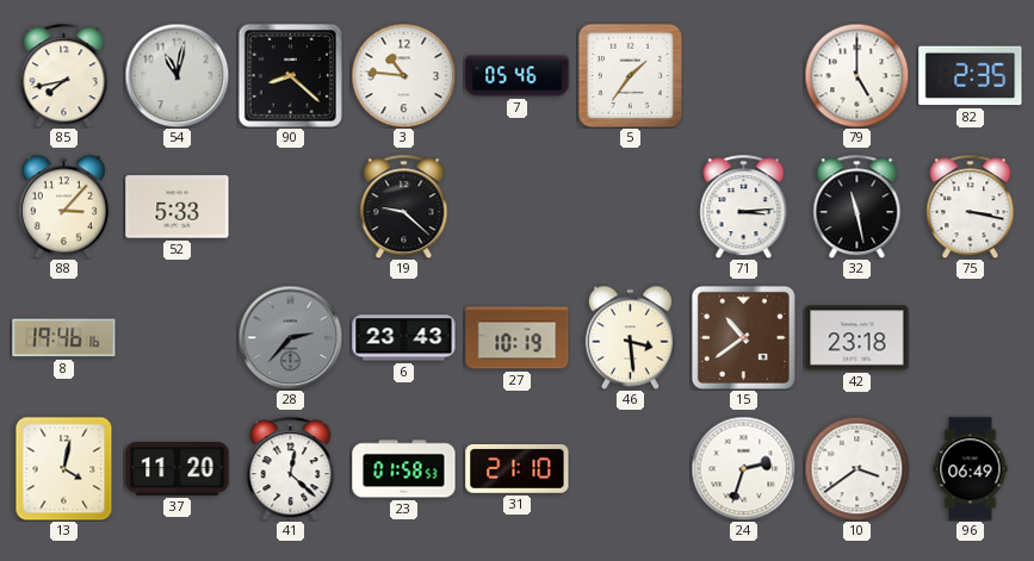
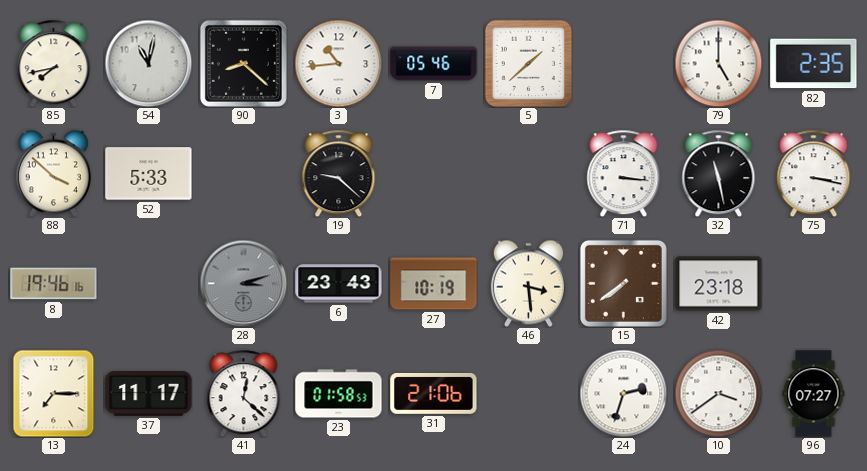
3: 10:46 -> 10:44
5: 1:36 -> 1:38
88: 3:07 -> 3:52
71: 3:14 -> 3:16
28: 2:37 -> 3:12
15: 10:39 -> 7:39
13: 4:02 -> 7:15
37: 11:20 -> 11:17
31: 21:10 -> 21:06
96: 06:49 -> 07:27
